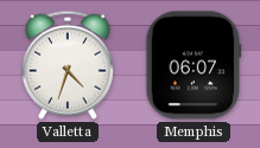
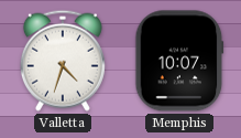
Memphis: 06:07 -> 10:07
